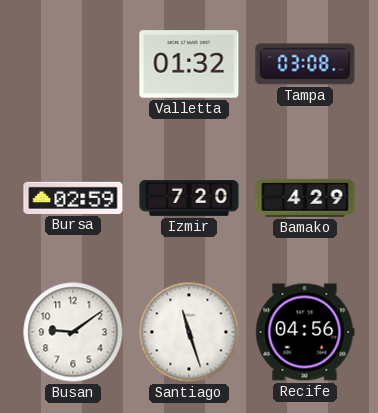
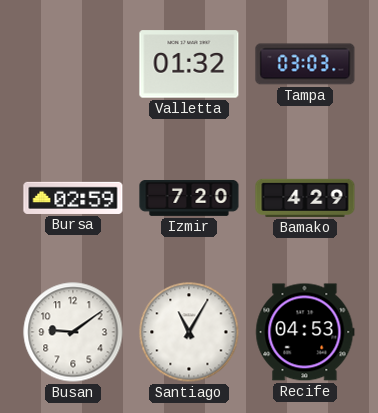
Tampa: 03:08 -> 03:03
Santiago: 11:27 -> 11:05
Recife: 04:56 -> 04:53
